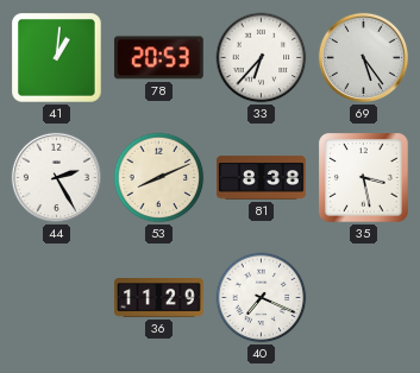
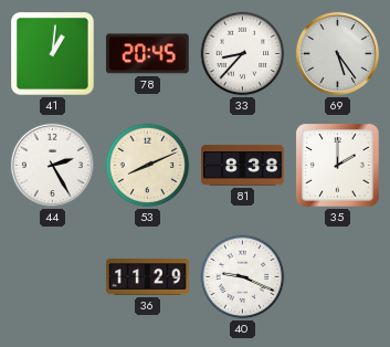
78: 20:53 -> 20:45
33: 6:37 -> 8:37
35: 3:28 -> 2:00
40: 7:19 -> 9:19
